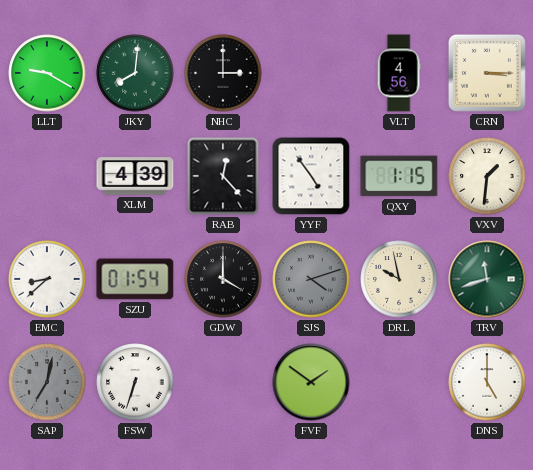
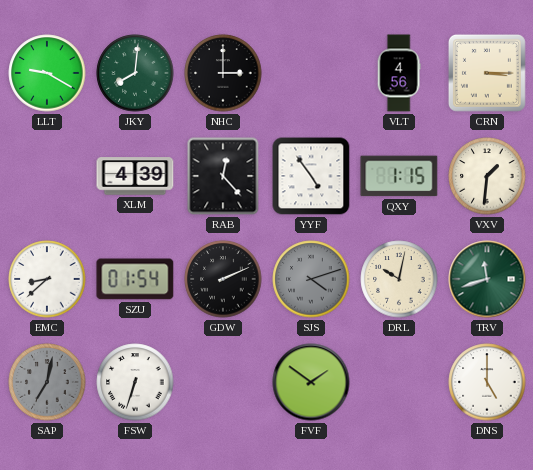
GDW: 4:00 -> 2:11
DRL: 9:58 -> 10:02
